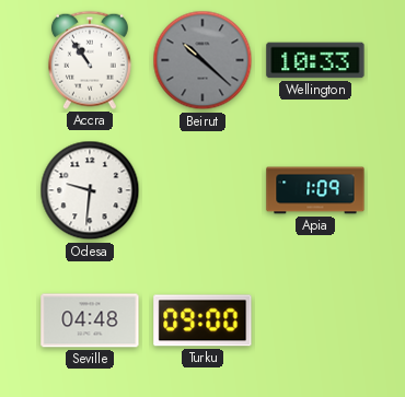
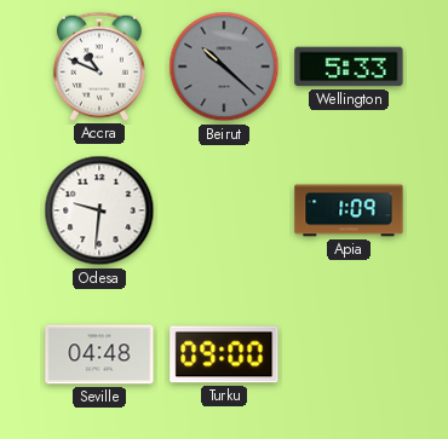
Accra: 10:54 -> 10:49
Wellington: 10:33 -> 5:33
